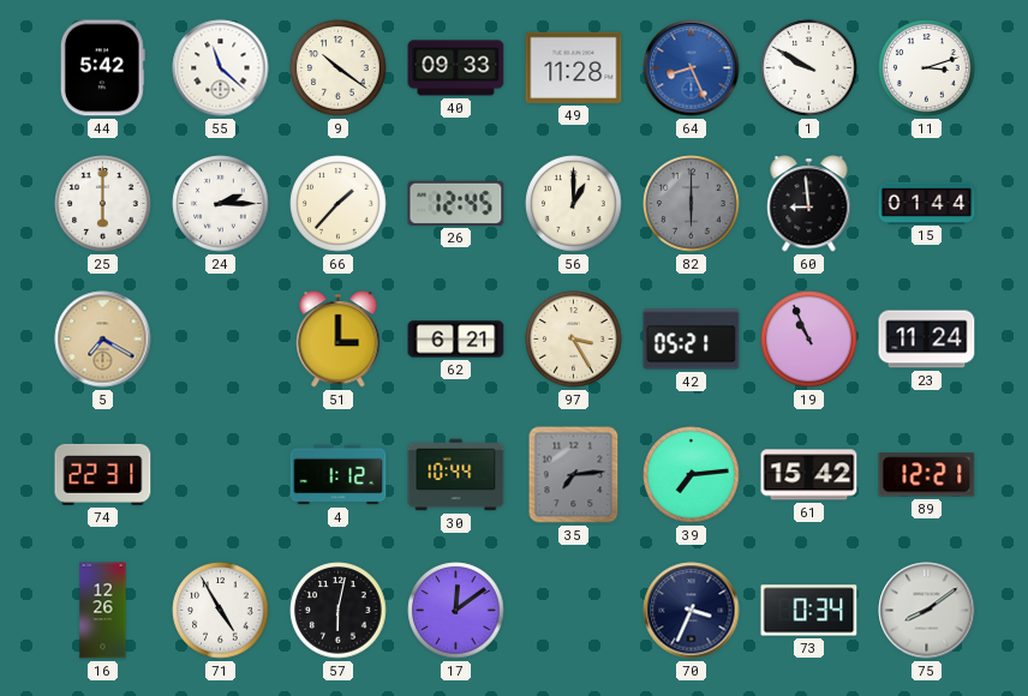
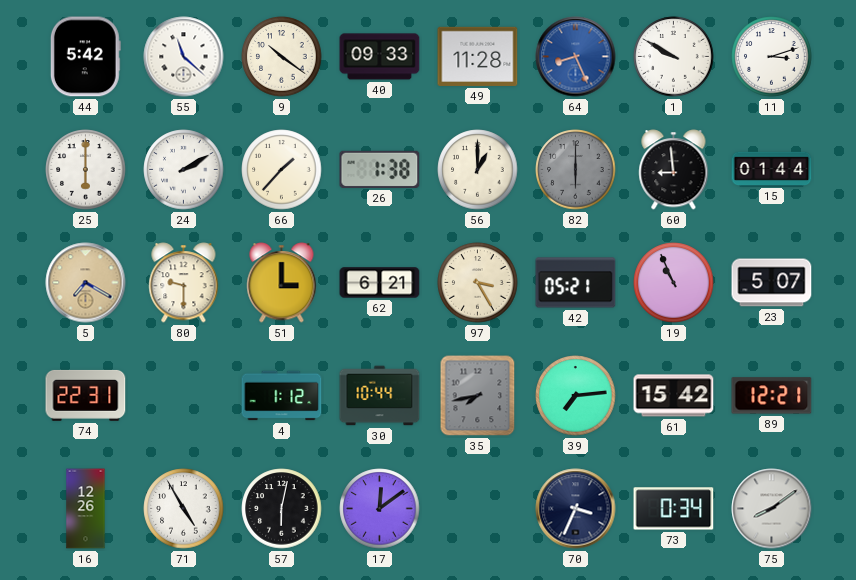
24: 2:15 -> 2:10
26: 12:45 -> 1:38
80: none -> 9:30
23: 11:24 -> 5:07
35: 7:14 -> 7:43
